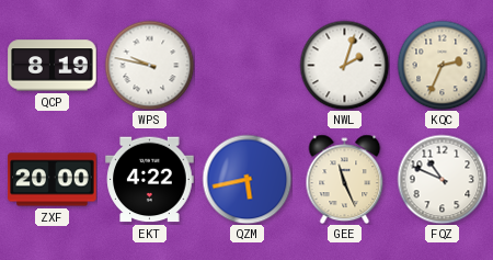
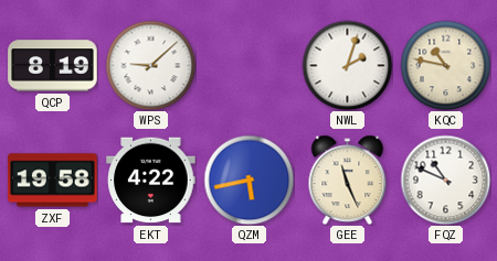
WPS: 9:47 -> 9:08
KQC: 2:34 -> 10:47
ZXF: 20:00 -> 19:58
